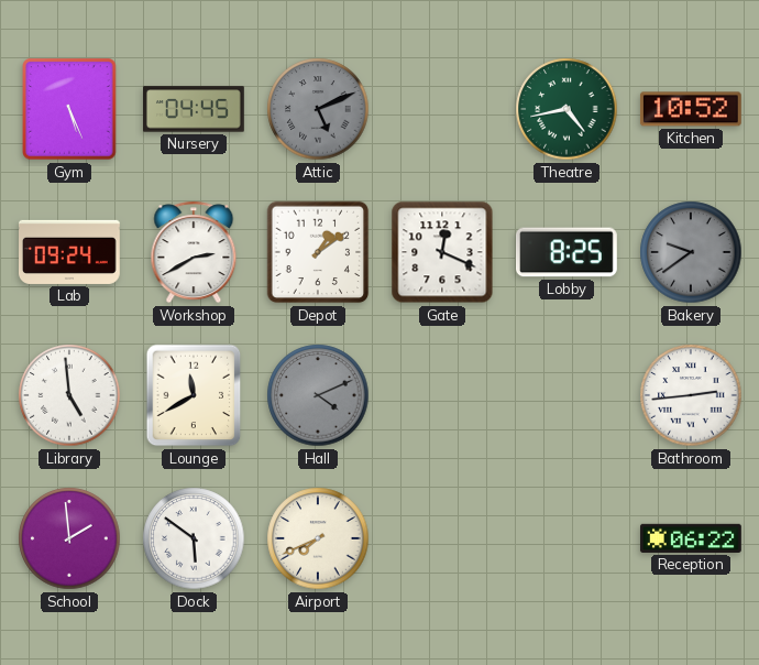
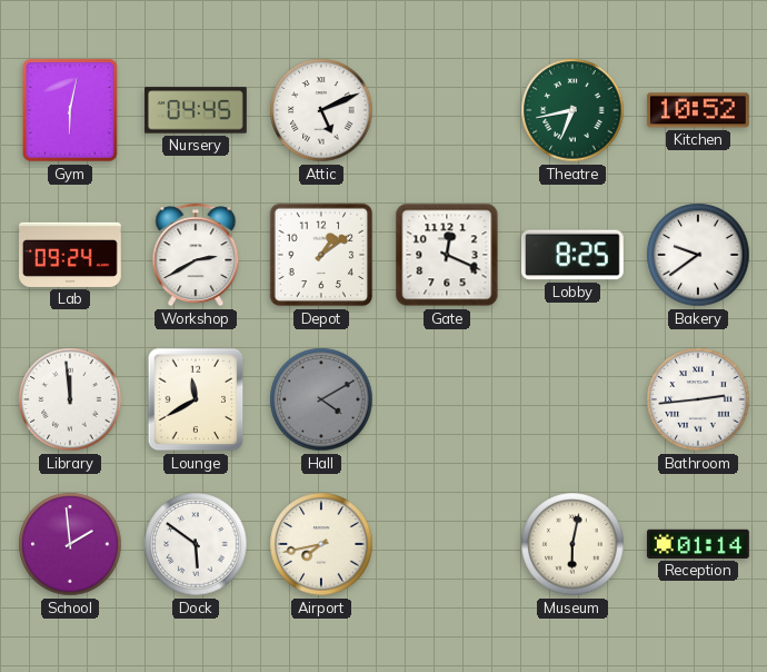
Gym: 5:26 -> 6:02
Attic dial: grey -> white
Theatre: 4:43 -> 6:43
Bakery dial: grey -> white
Library: 4:59 -> 11:59
Hall: 4:11 -> 4:10
Airport: 7:41 -> 7:43
Museum: none -> 6:02
Reception: 06:22 -> 01:14
